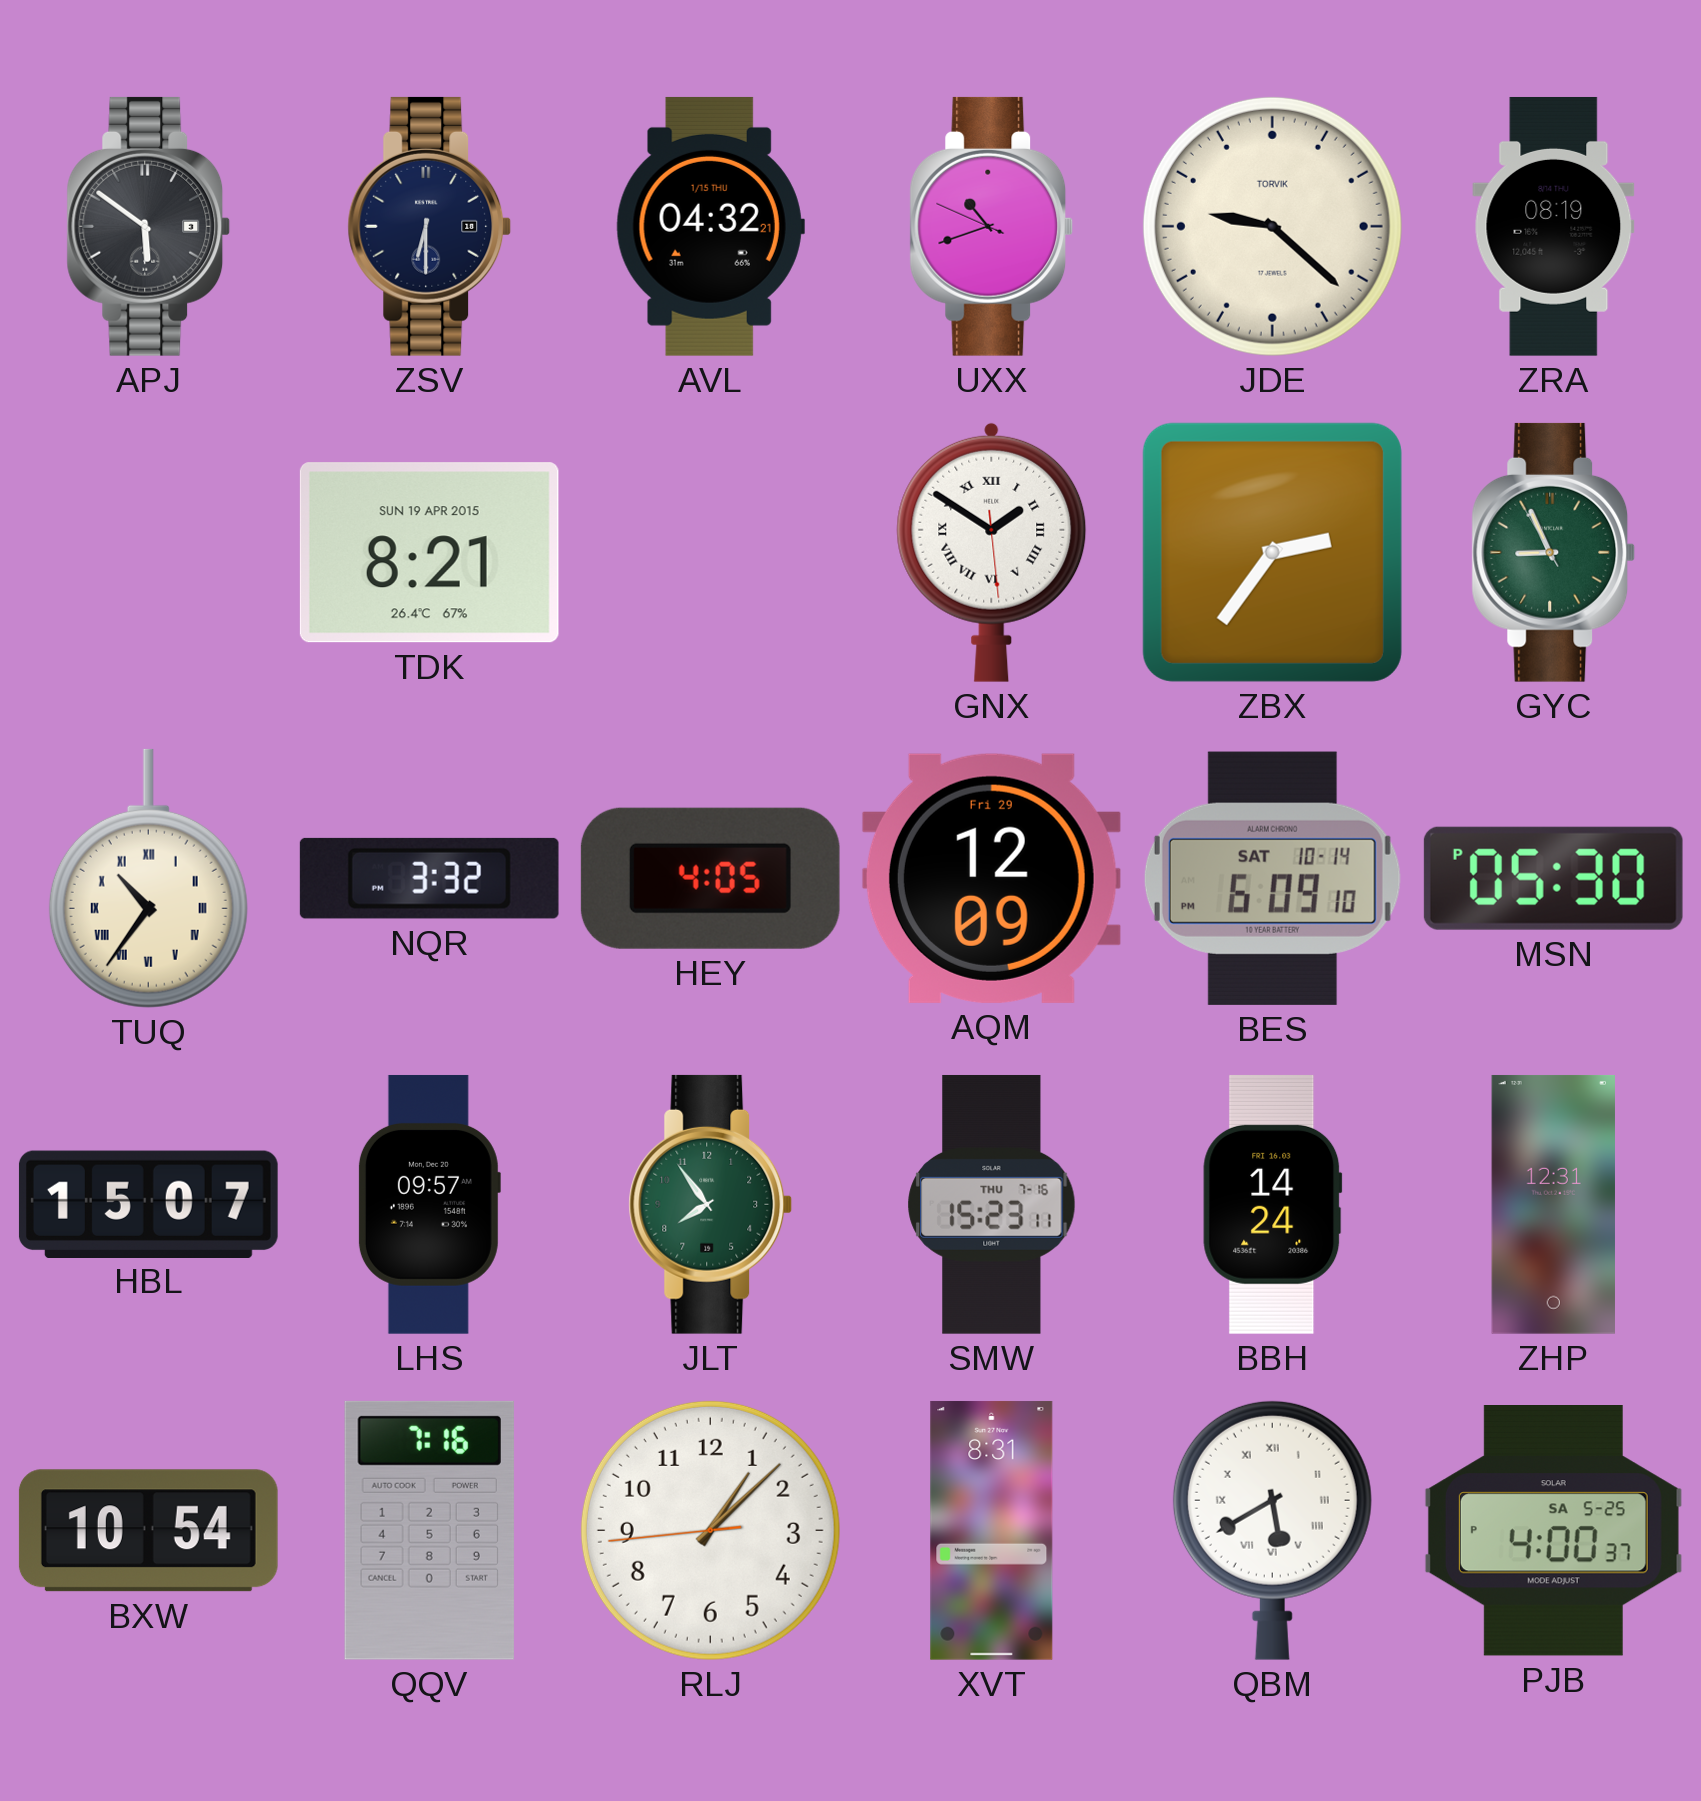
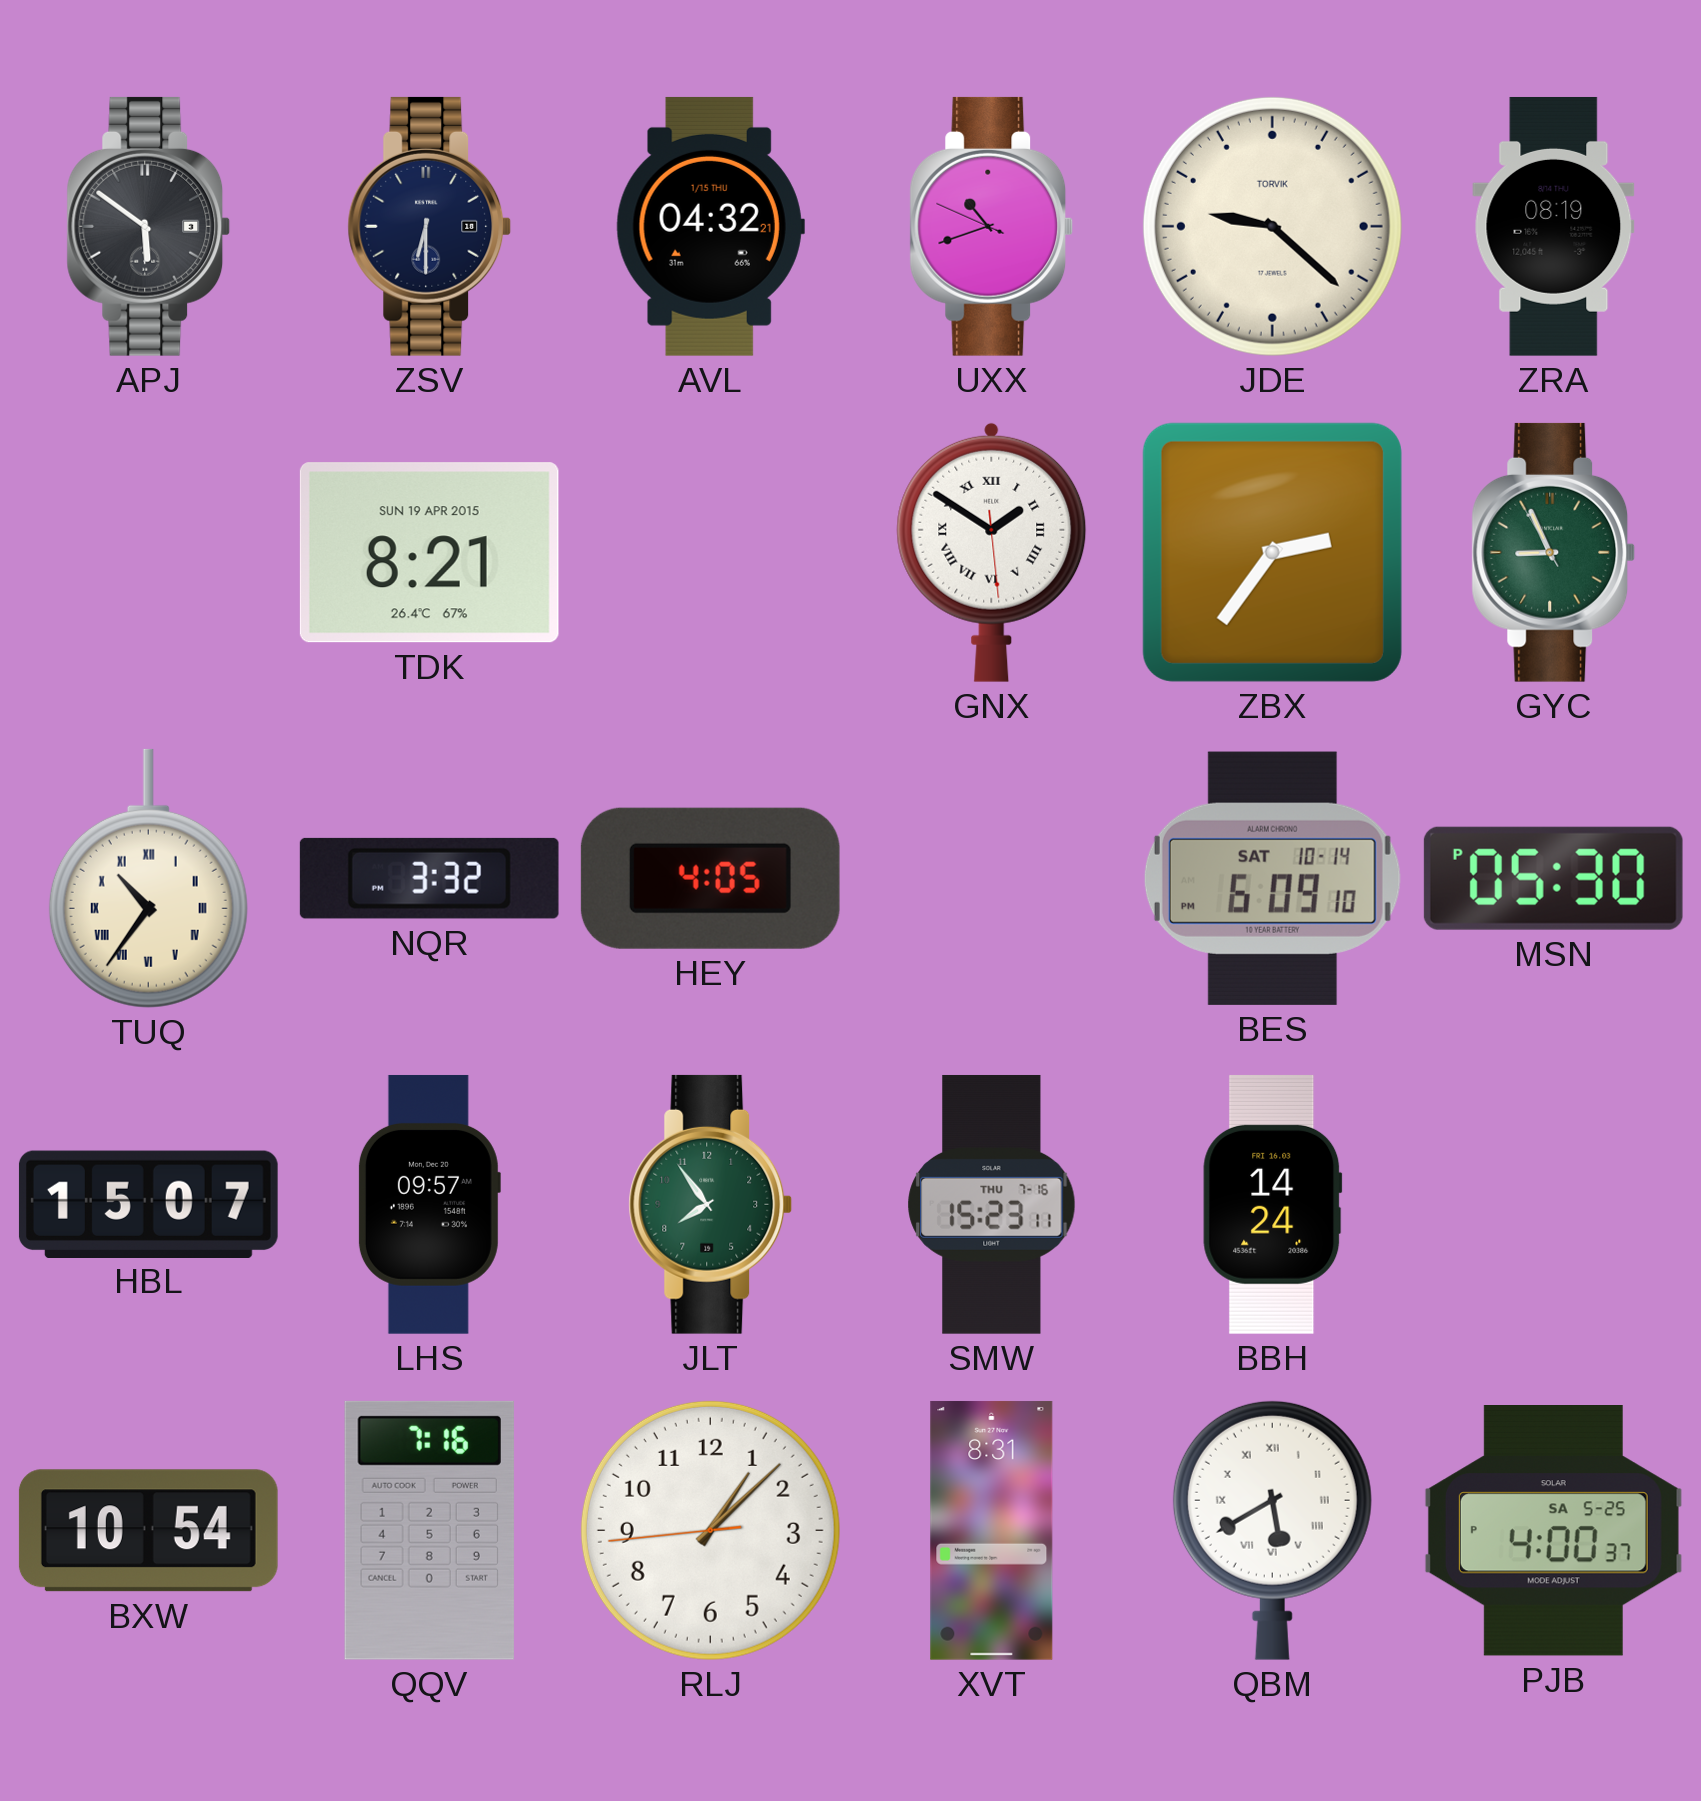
AQM: 12:09 -> none
ZHP: 12:31 -> none
